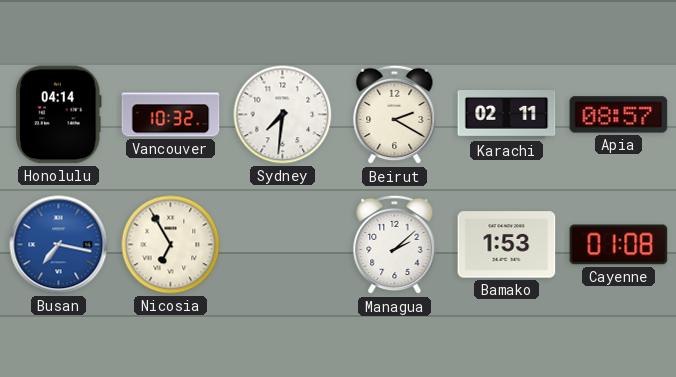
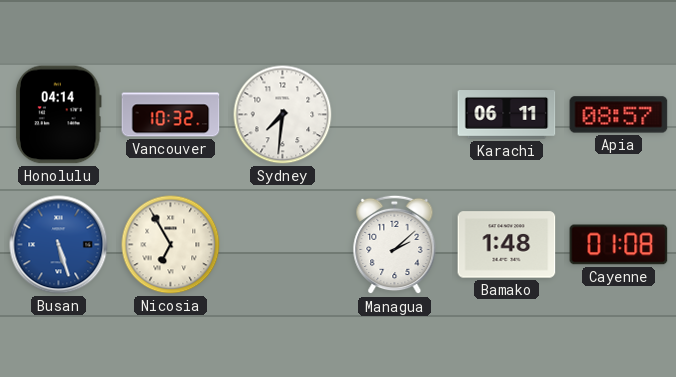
Beirut: 2:20 -> none
Karachi: 02:11 -> 06:11
Busan: 7:17 -> 5:27
Bamako: 1:53 -> 1:48
